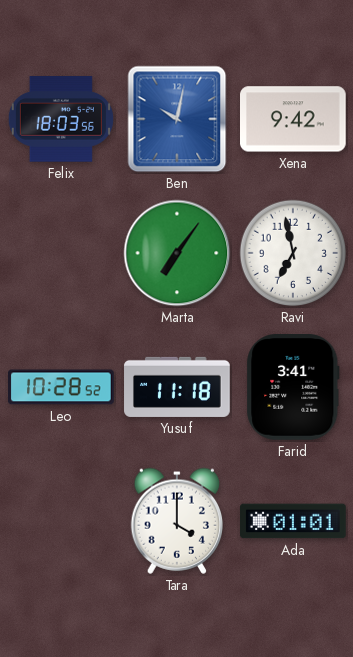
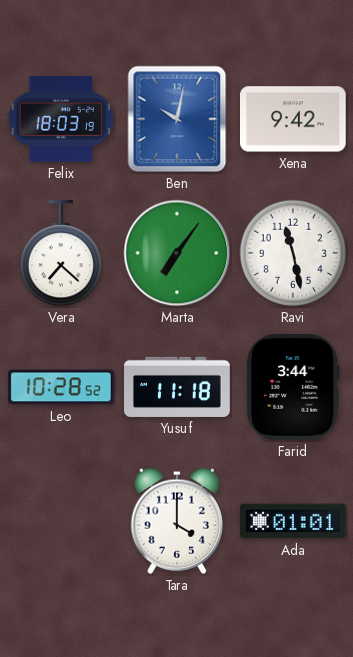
Felix: 18:03:56 -> 18:03:19
Vera: none -> 7:22
Ravi: 6:58 -> 11:28
Farid: 3:41 -> 3:44
